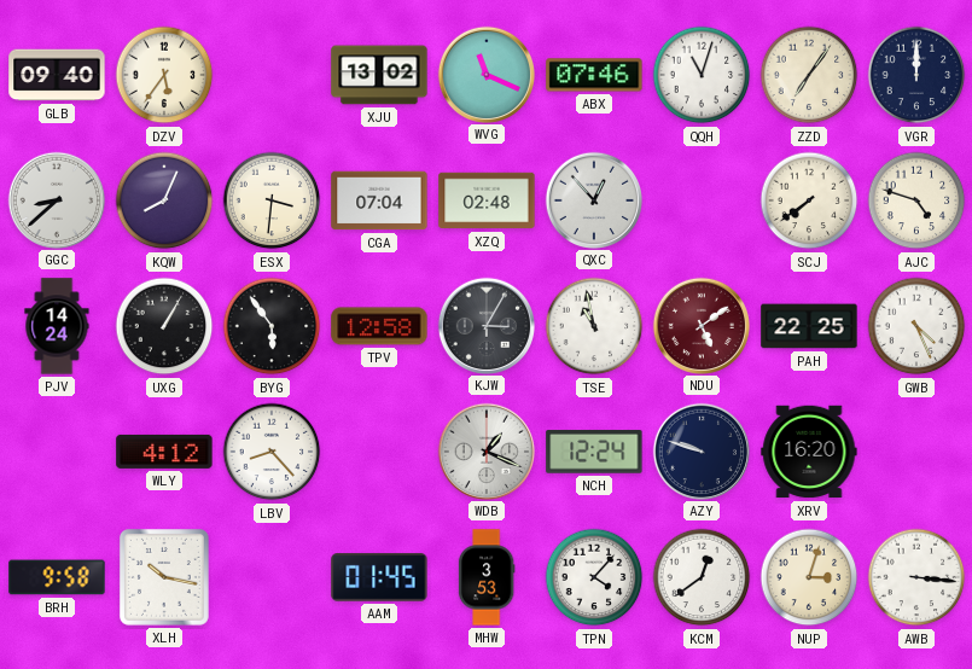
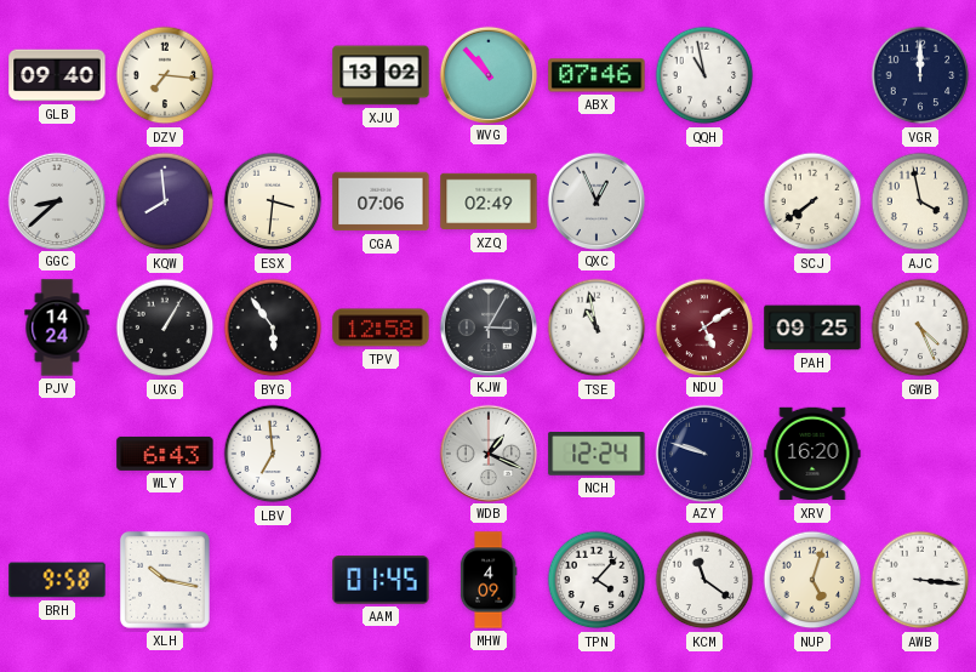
DZV: 5:36 -> 7:16
WVG: 11:19 -> 10:53
QQH: 11:03 -> 10:58
ZZD: 7:06 -> none
KQW: 8:04 -> 7:59
CGA: 07:04 -> 07:06
XZQ: 02:48 -> 02:49
QXC: 12:53 -> 12:56
AJC: 4:48 -> 3:58
PAH: 22:25 -> 09:25
WLY: 4:12 -> 6:43
LBV: 8:23 -> 6:59
MHW: 3:53 -> 4:09
KCM: 12:39 -> 11:21
NUP: 3:03 -> 5:03
